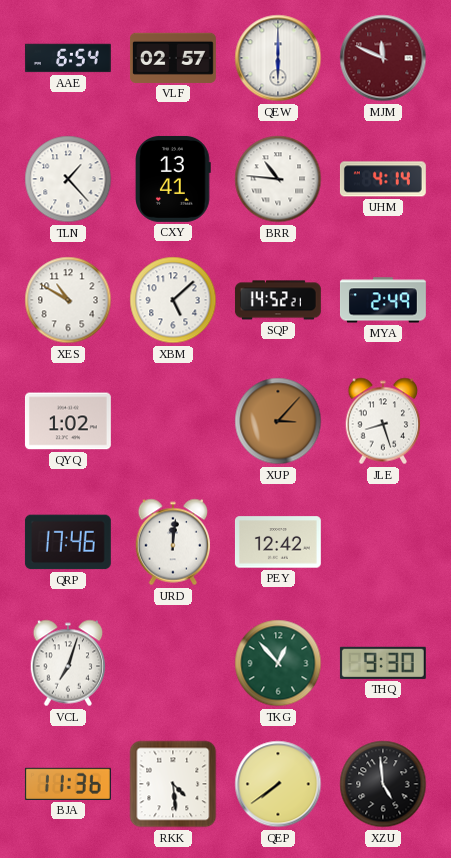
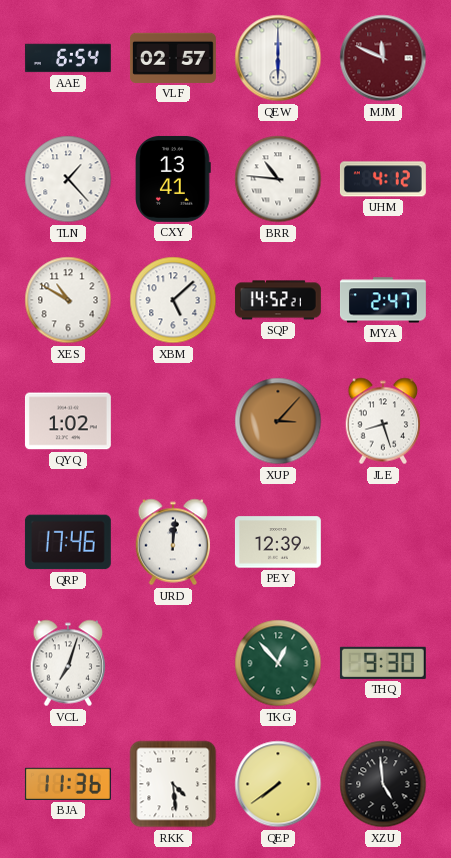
UHM: 4:14 -> 4:12
MYA: 2:49 -> 2:47
PEY: 12:42 -> 12:39
